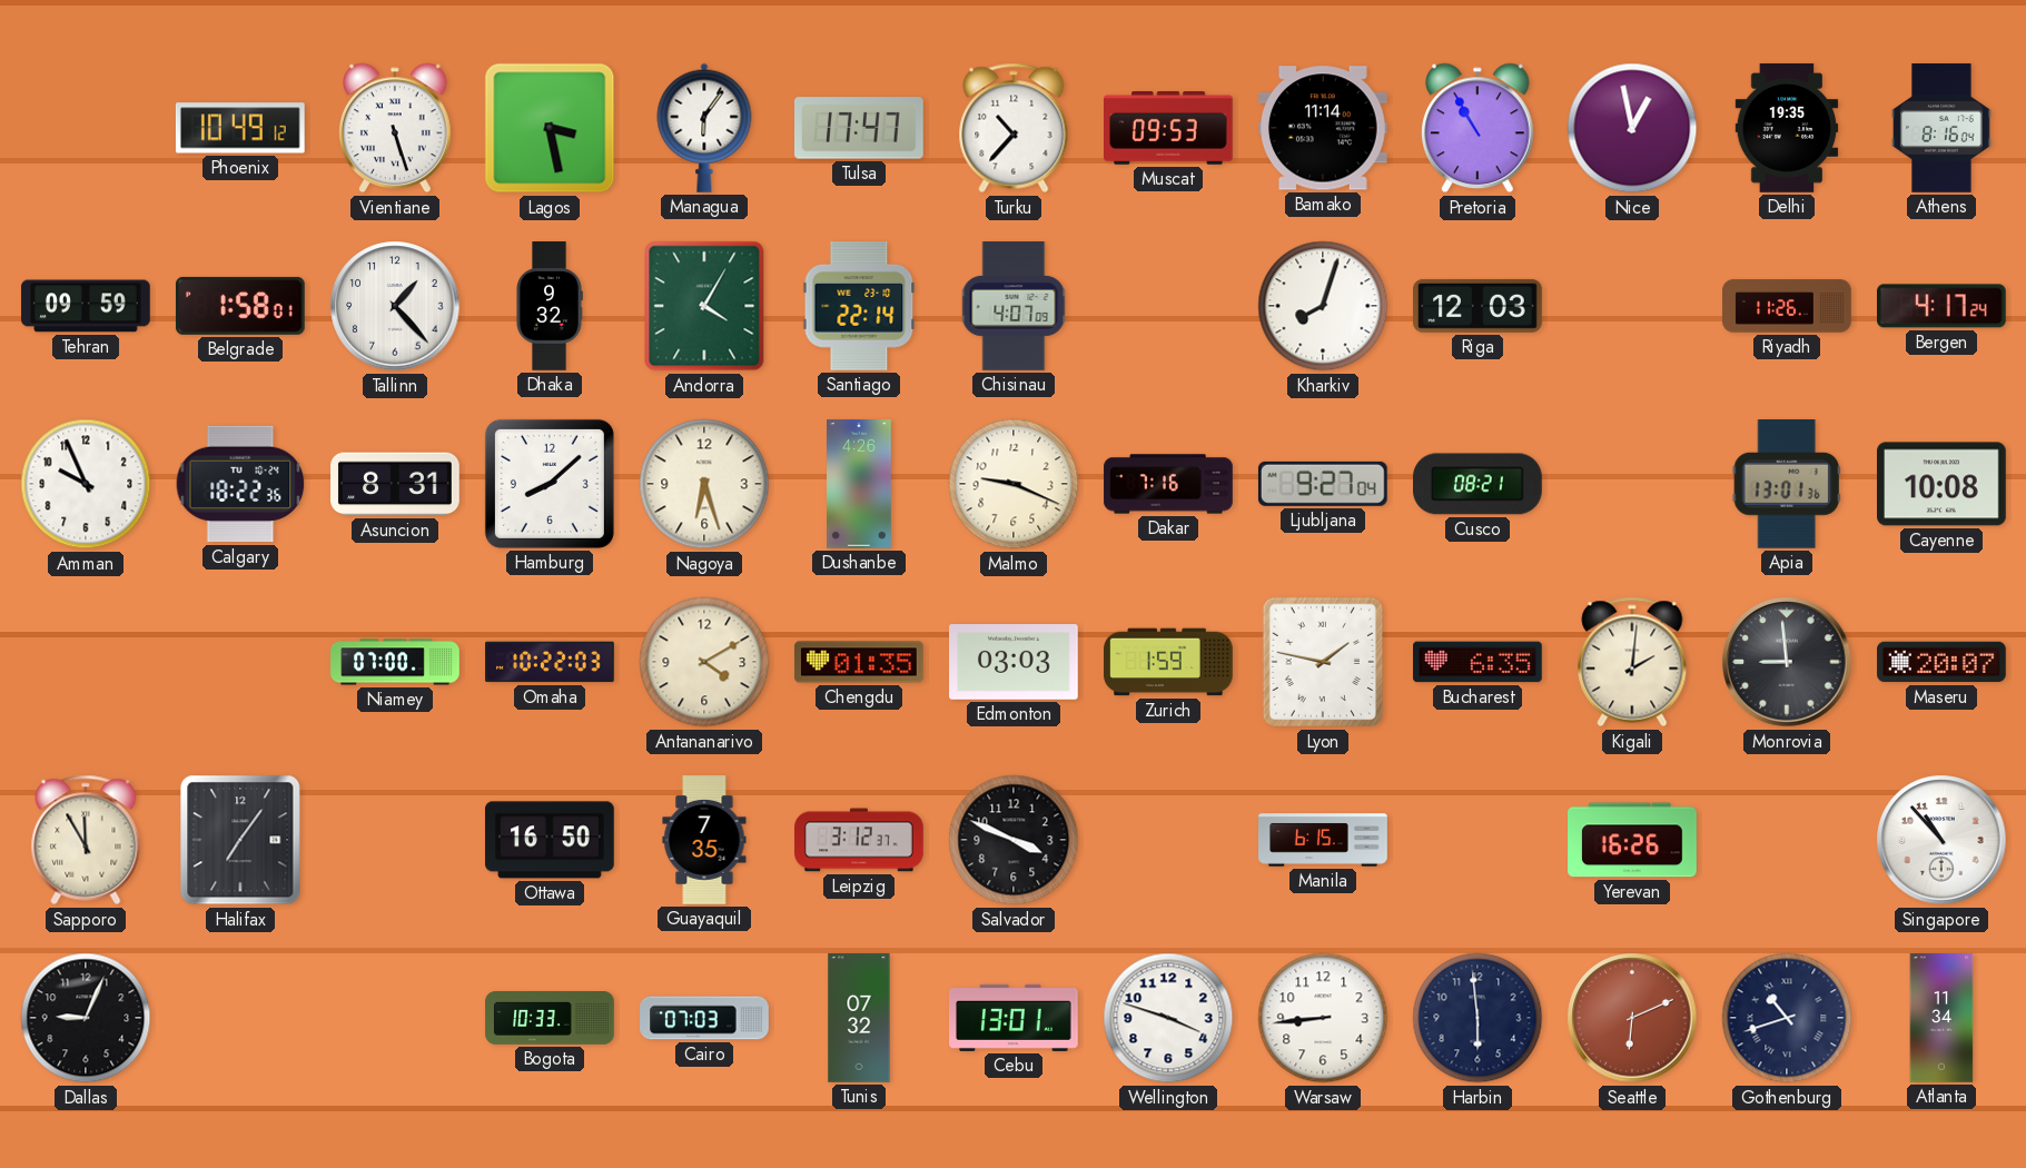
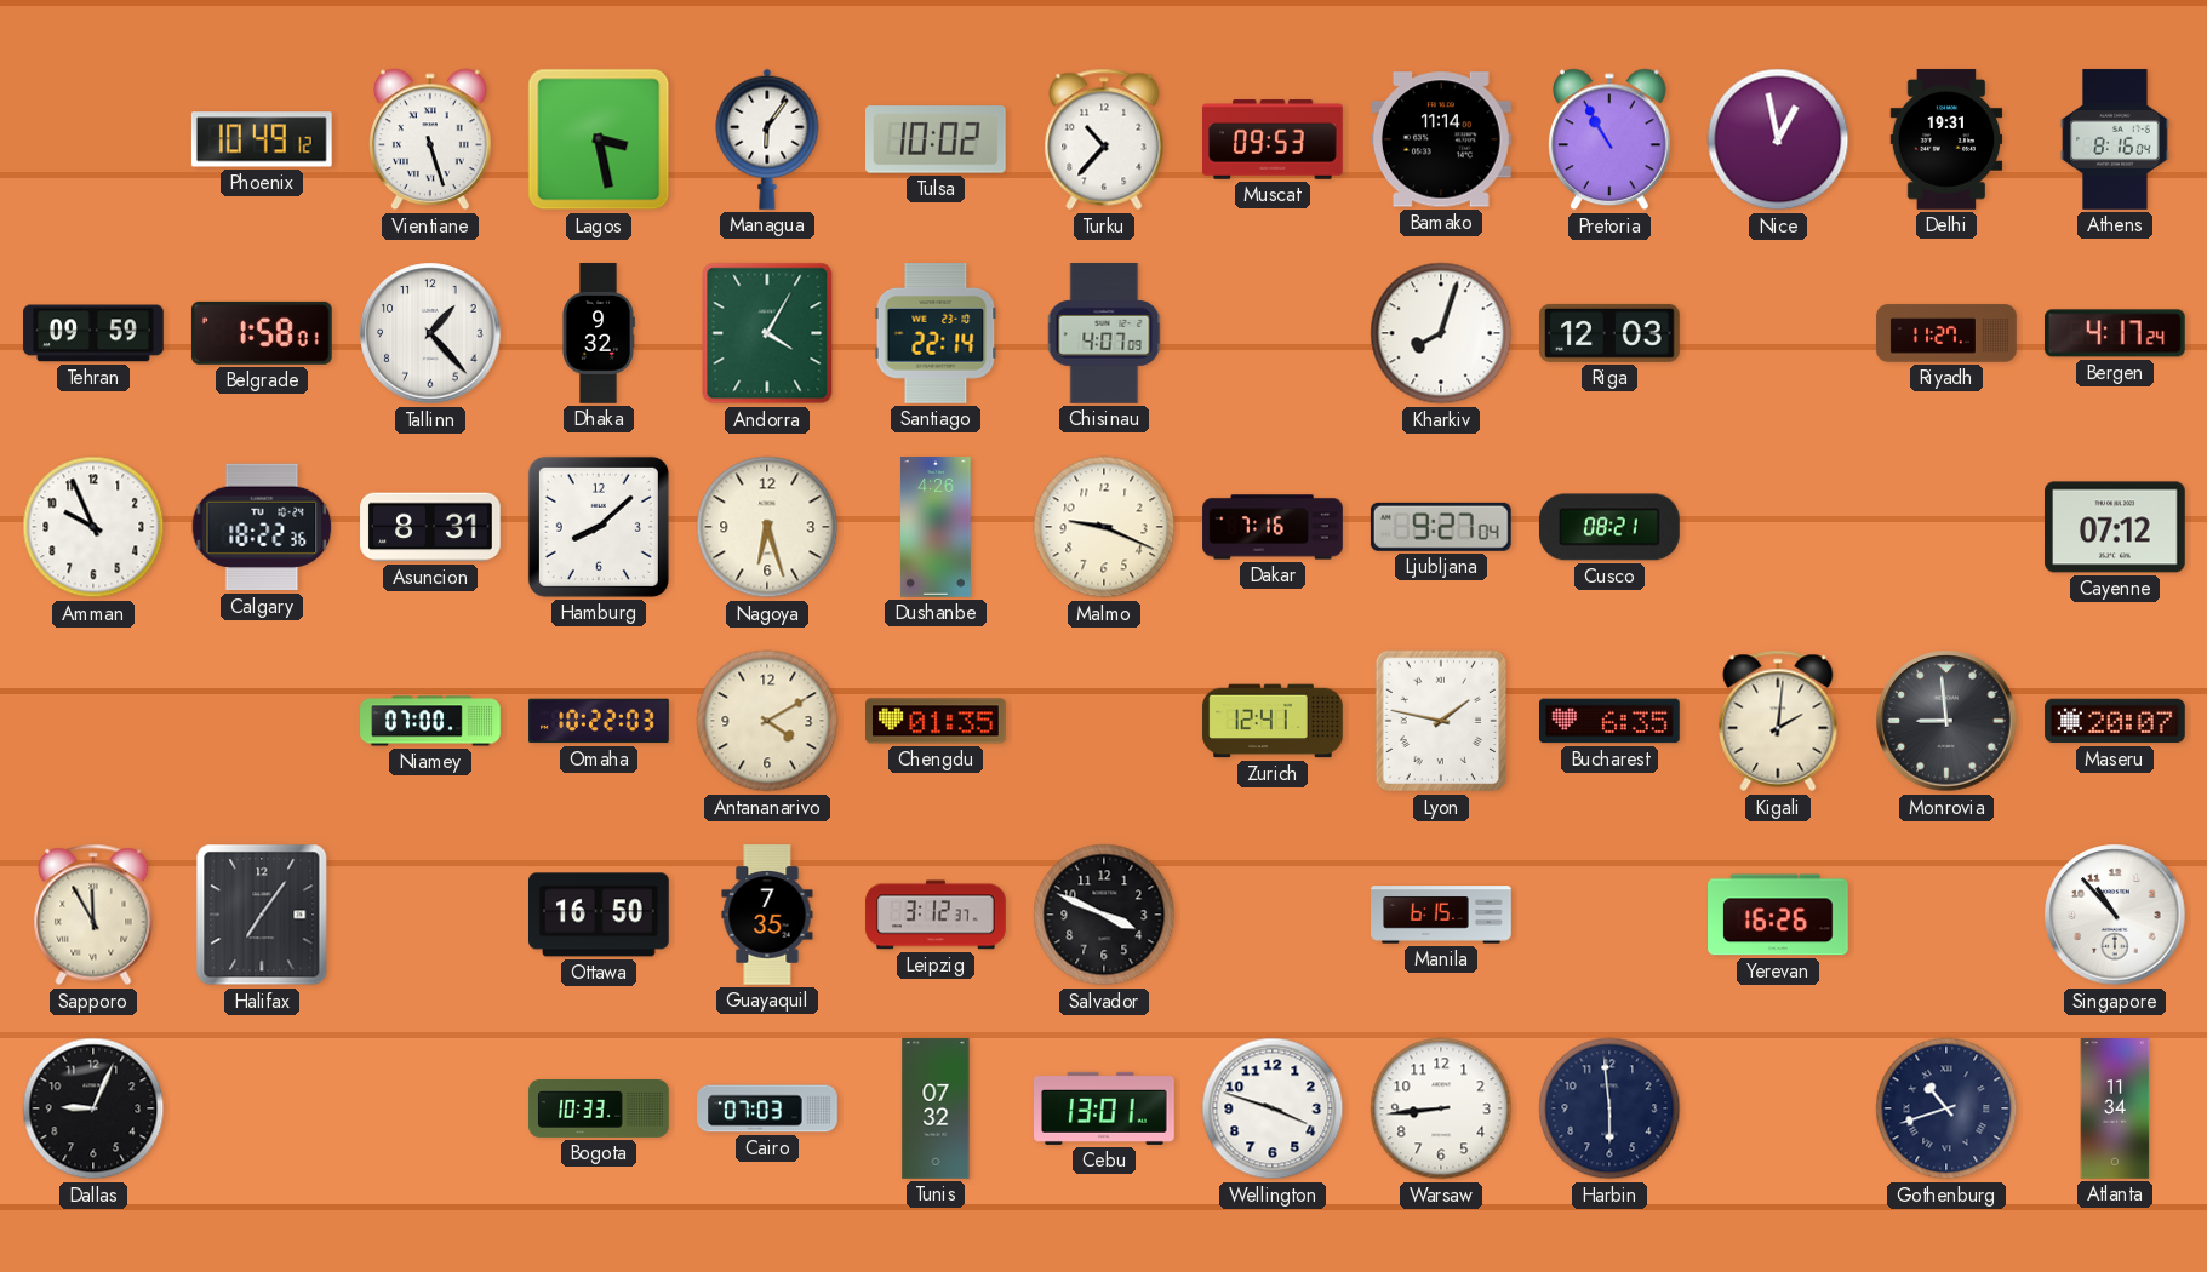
Tulsa: 17:47 -> 10:02
Delhi: 19:35 -> 19:31
Riyadh: 11:26 -> 11:27
Apia: 13:01 -> none
Cayenne: 10:08 -> 07:12
Edmonton: 03:03 -> none
Zurich: 1:59 -> 12:41
Seattle: 6:11 -> none
